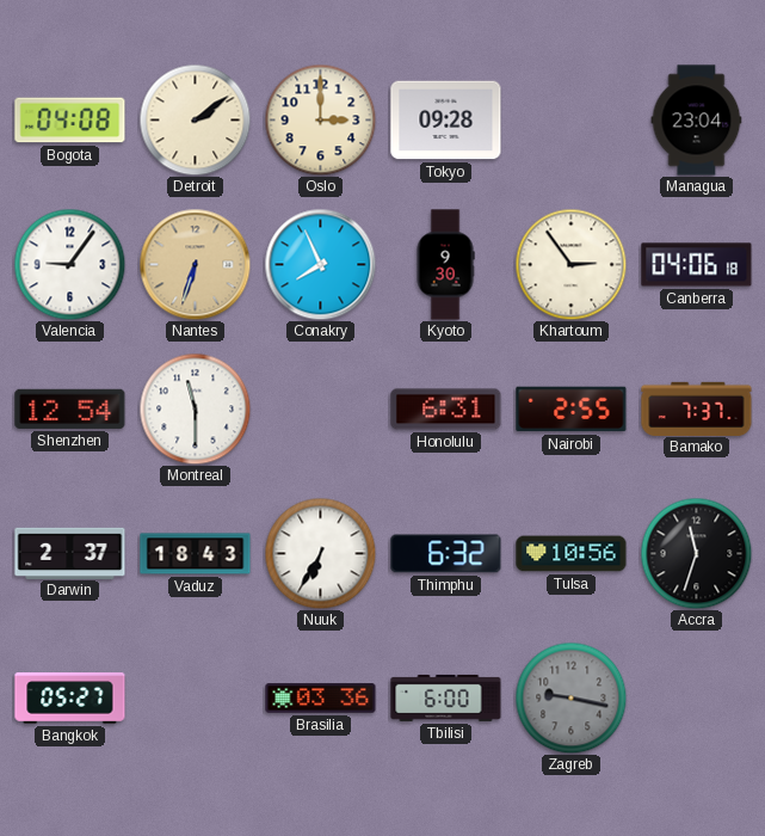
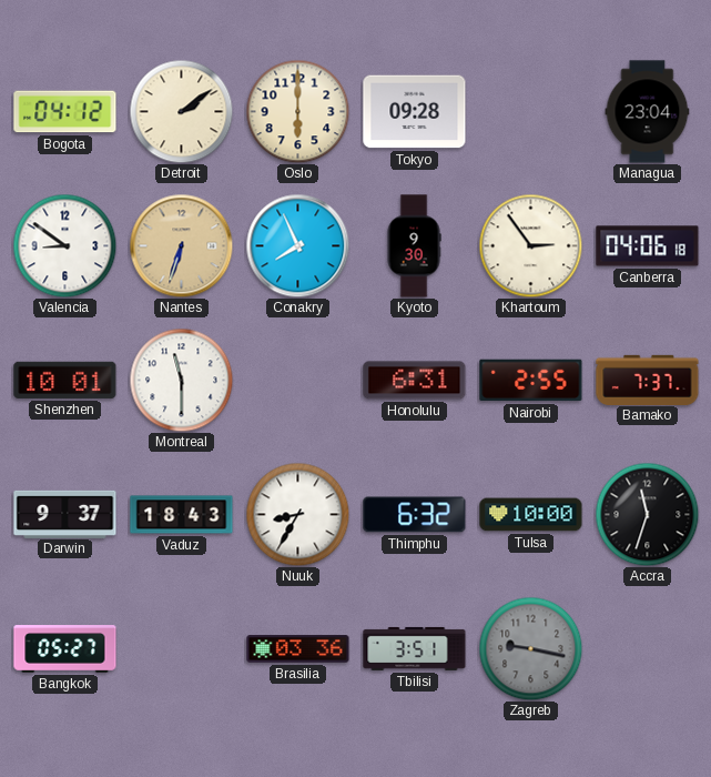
Bogota: 04:08 -> 04:12
Oslo: 3:00 -> 6:00
Valencia: 9:06 -> 8:51
Shenzhen: 12:54 -> 10:01
Darwin: 2:37 -> 9:37
Nuuk: 6:35 -> 8:35
Tulsa: 10:56 -> 10:00
Tbilisi: 6:00 -> 3:51
